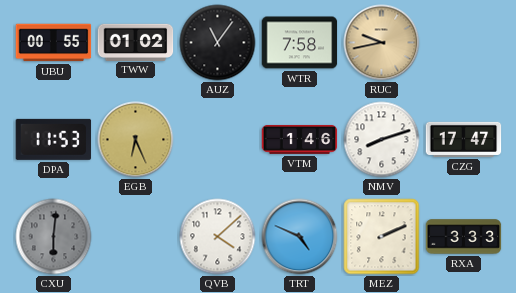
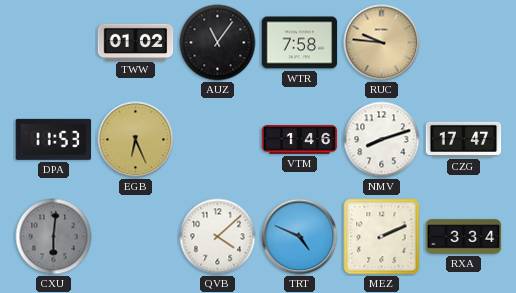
UBU: 00:55 -> none
RUC: 9:43 -> 9:46
RXA: 3:33 -> 3:34
